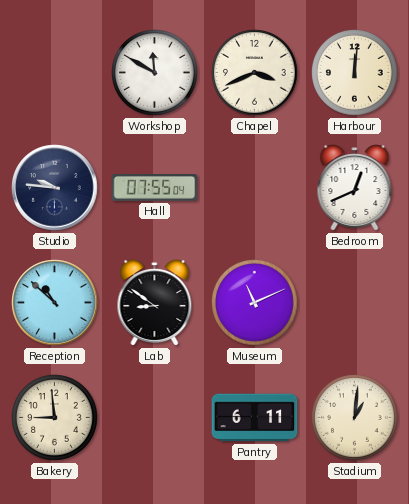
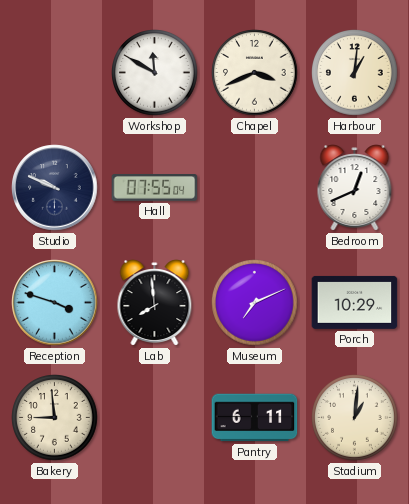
Harbour: 12:01 -> 1:01
Studio: 9:46 -> 9:49
Reception: 10:52 -> 3:48
Lab: 8:51 -> 7:59
Museum: 11:11 -> 7:11
Porch: none -> 10:29
